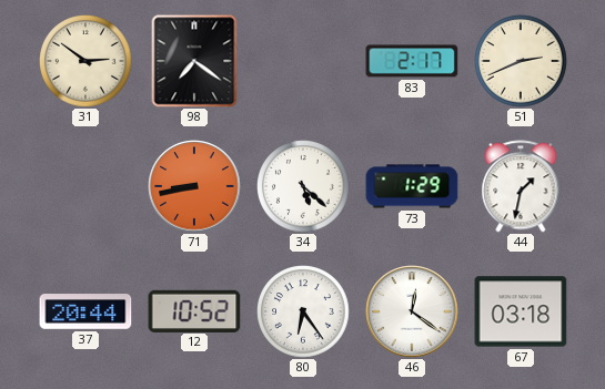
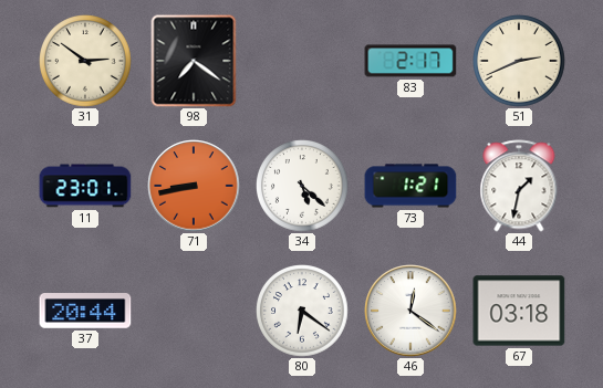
11: none -> 23:01
73: 1:29 -> 1:21
12: 10:52 -> none
80: 6:24 -> 6:21
